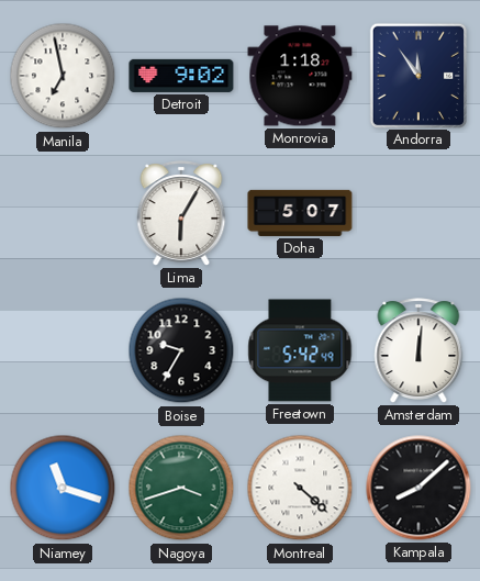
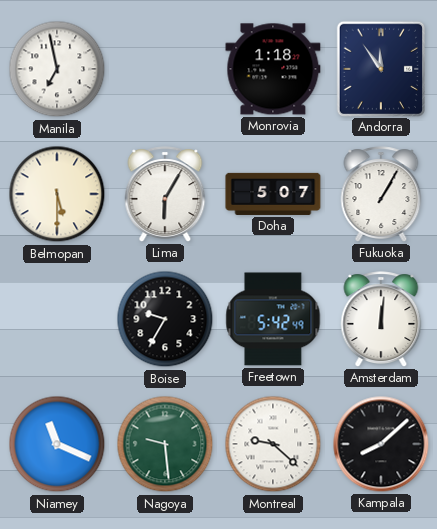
Detroit: 9:02 -> none
Belmopan: none -> 5:30
Fukuoka: none -> 1:05
Niamey: 11:18 -> 11:19
Nagoya: 3:42 -> 9:29
Montreal: 4:22 -> 9:22
